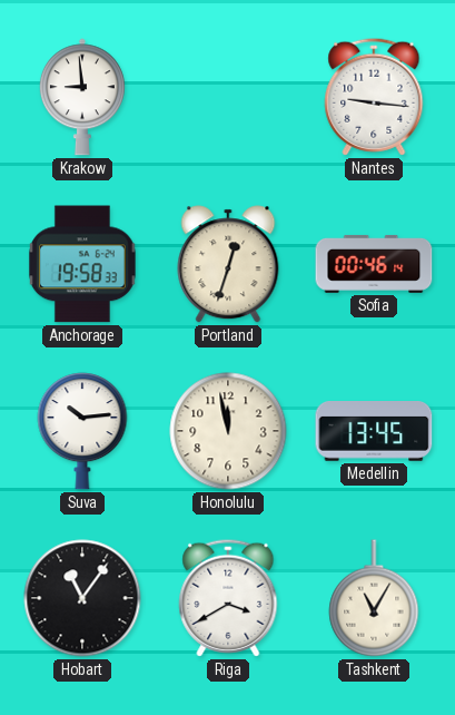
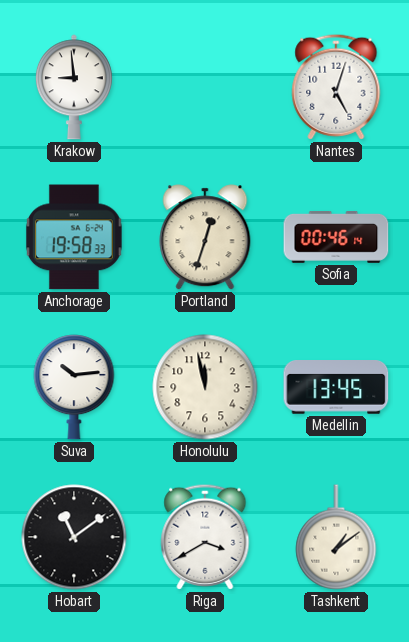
Nantes: 9:16 -> 5:03
Hobart: 11:06 -> 11:09
Tashkent: 11:05 -> 1:09
